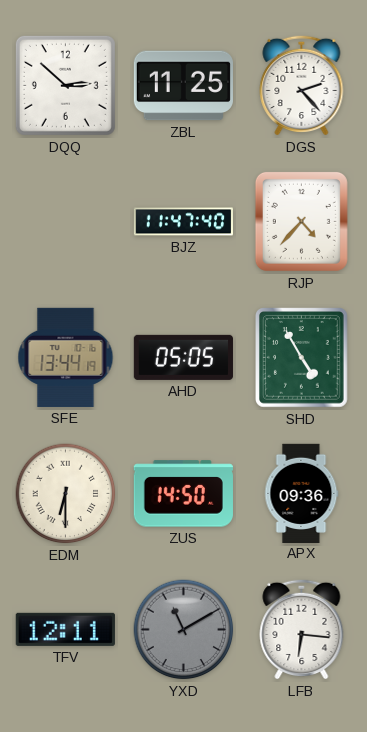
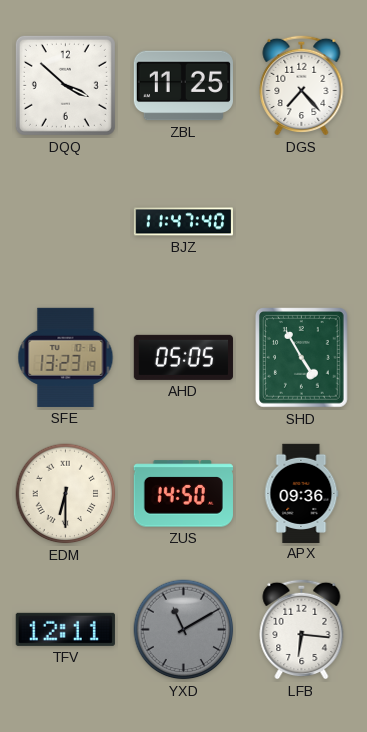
DQQ: 2:52 -> 3:52
DGS: 2:23 -> 7:23
RJP: 4:37 -> none
SFE: 13:44 -> 13:23
